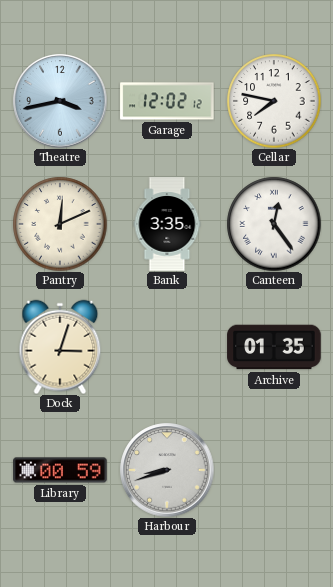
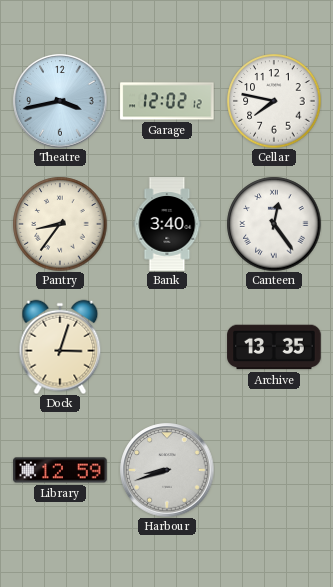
Pantry: 12:11 -> 8:36
Bank: 3:35 -> 3:40
Archive: 01:35 -> 13:35
Library: 00:59 -> 12:59
